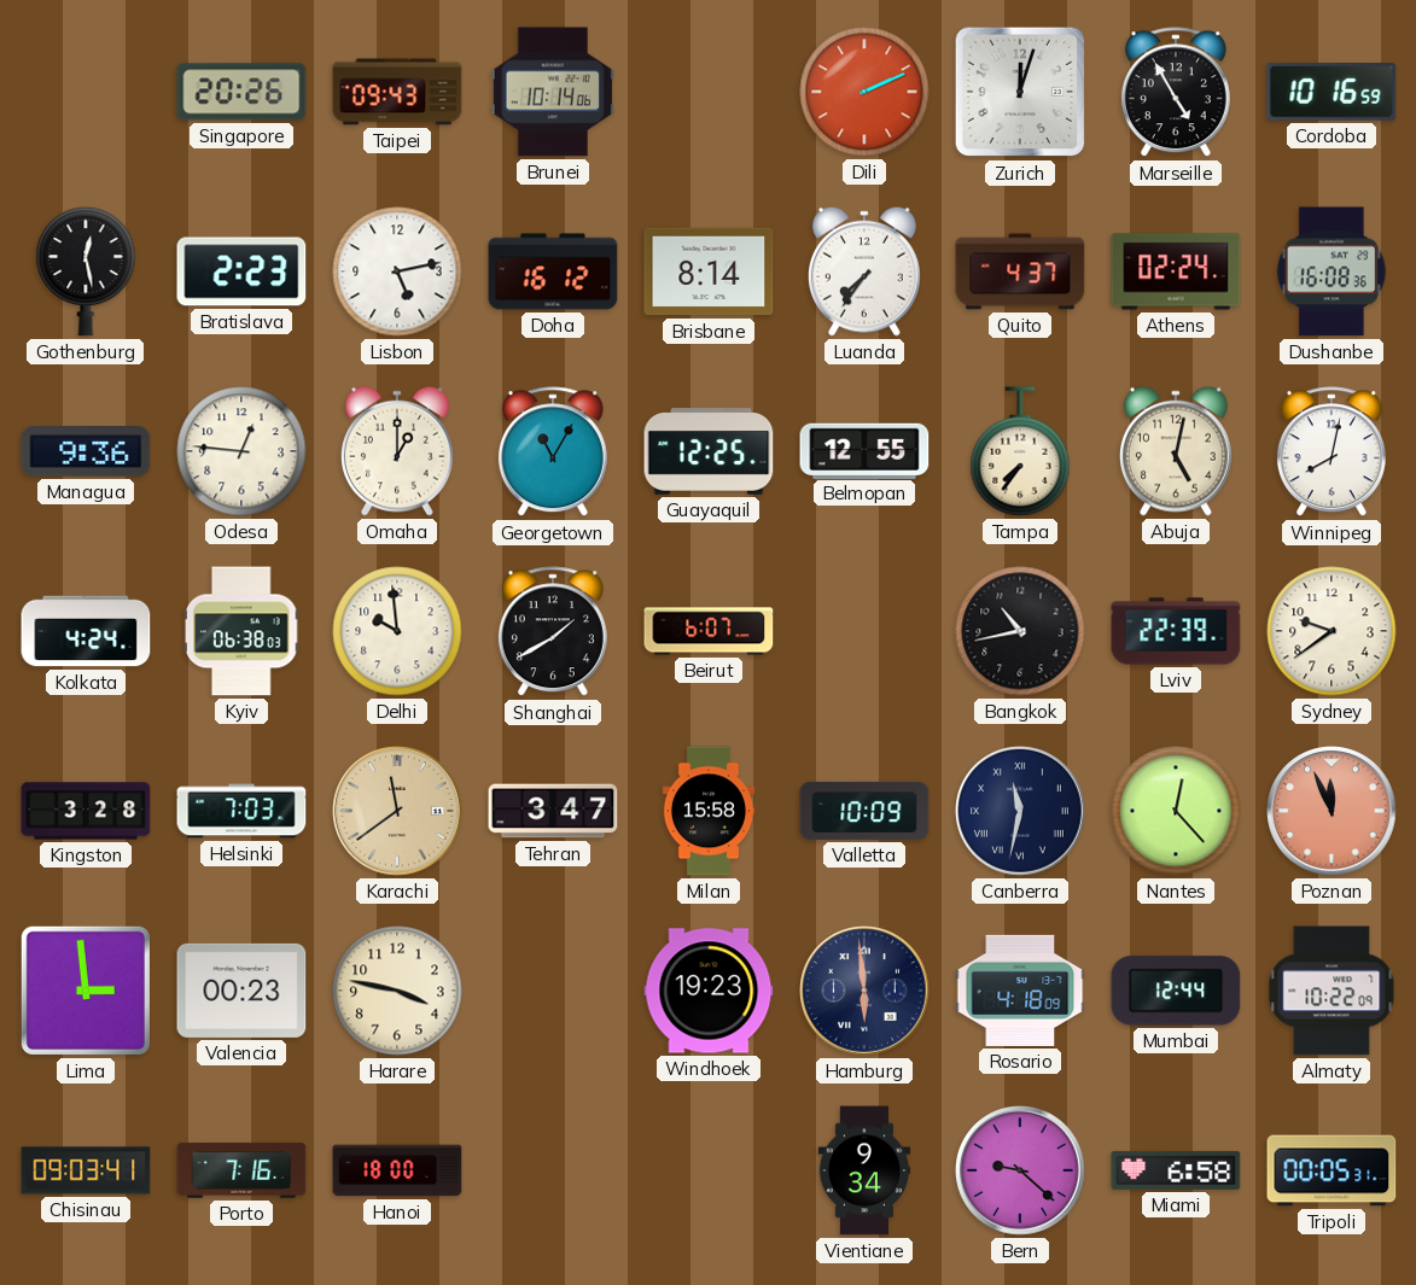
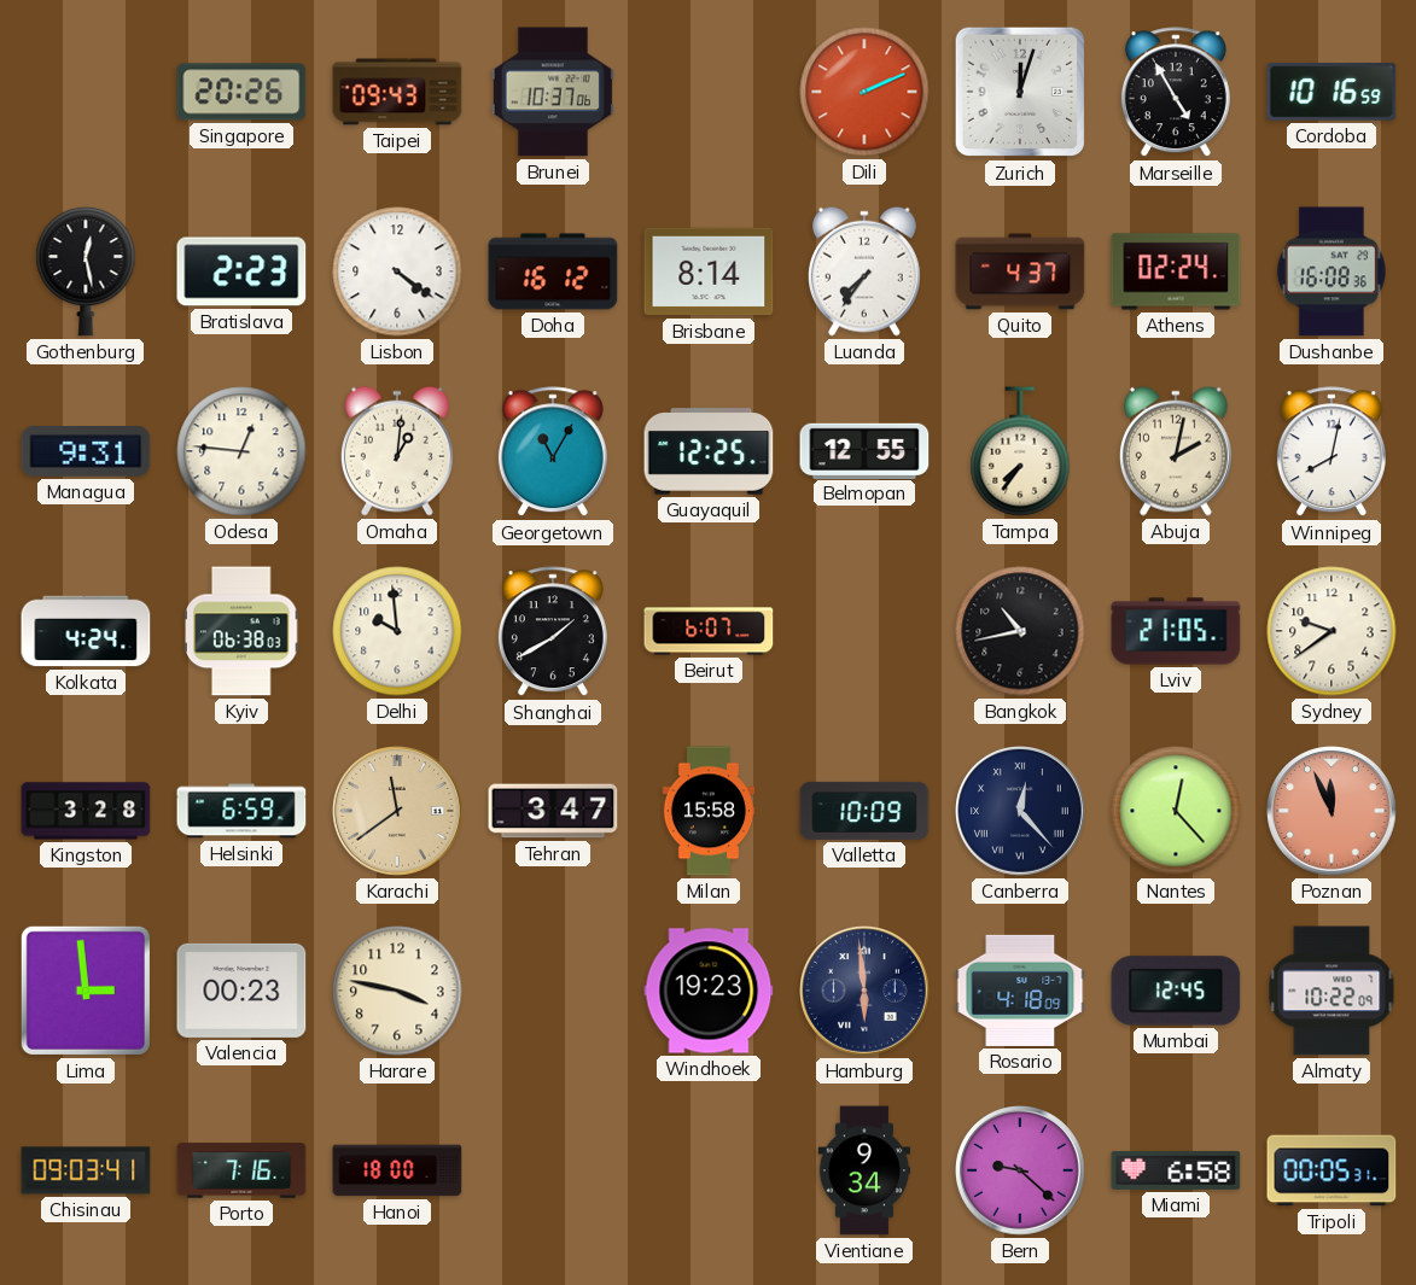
Brunei: 10:14 -> 10:37
Lisbon: 5:13 -> 4:21
Managua: 9:36 -> 9:31
Omaha: 1:00 -> 1:01
Abuja: 5:02 -> 2:02
Lviv: 22:39 -> 21:05
Helsinki: 7:03 -> 6:59
Canberra: 11:32 -> 12:23
Mumbai: 12:44 -> 12:45
